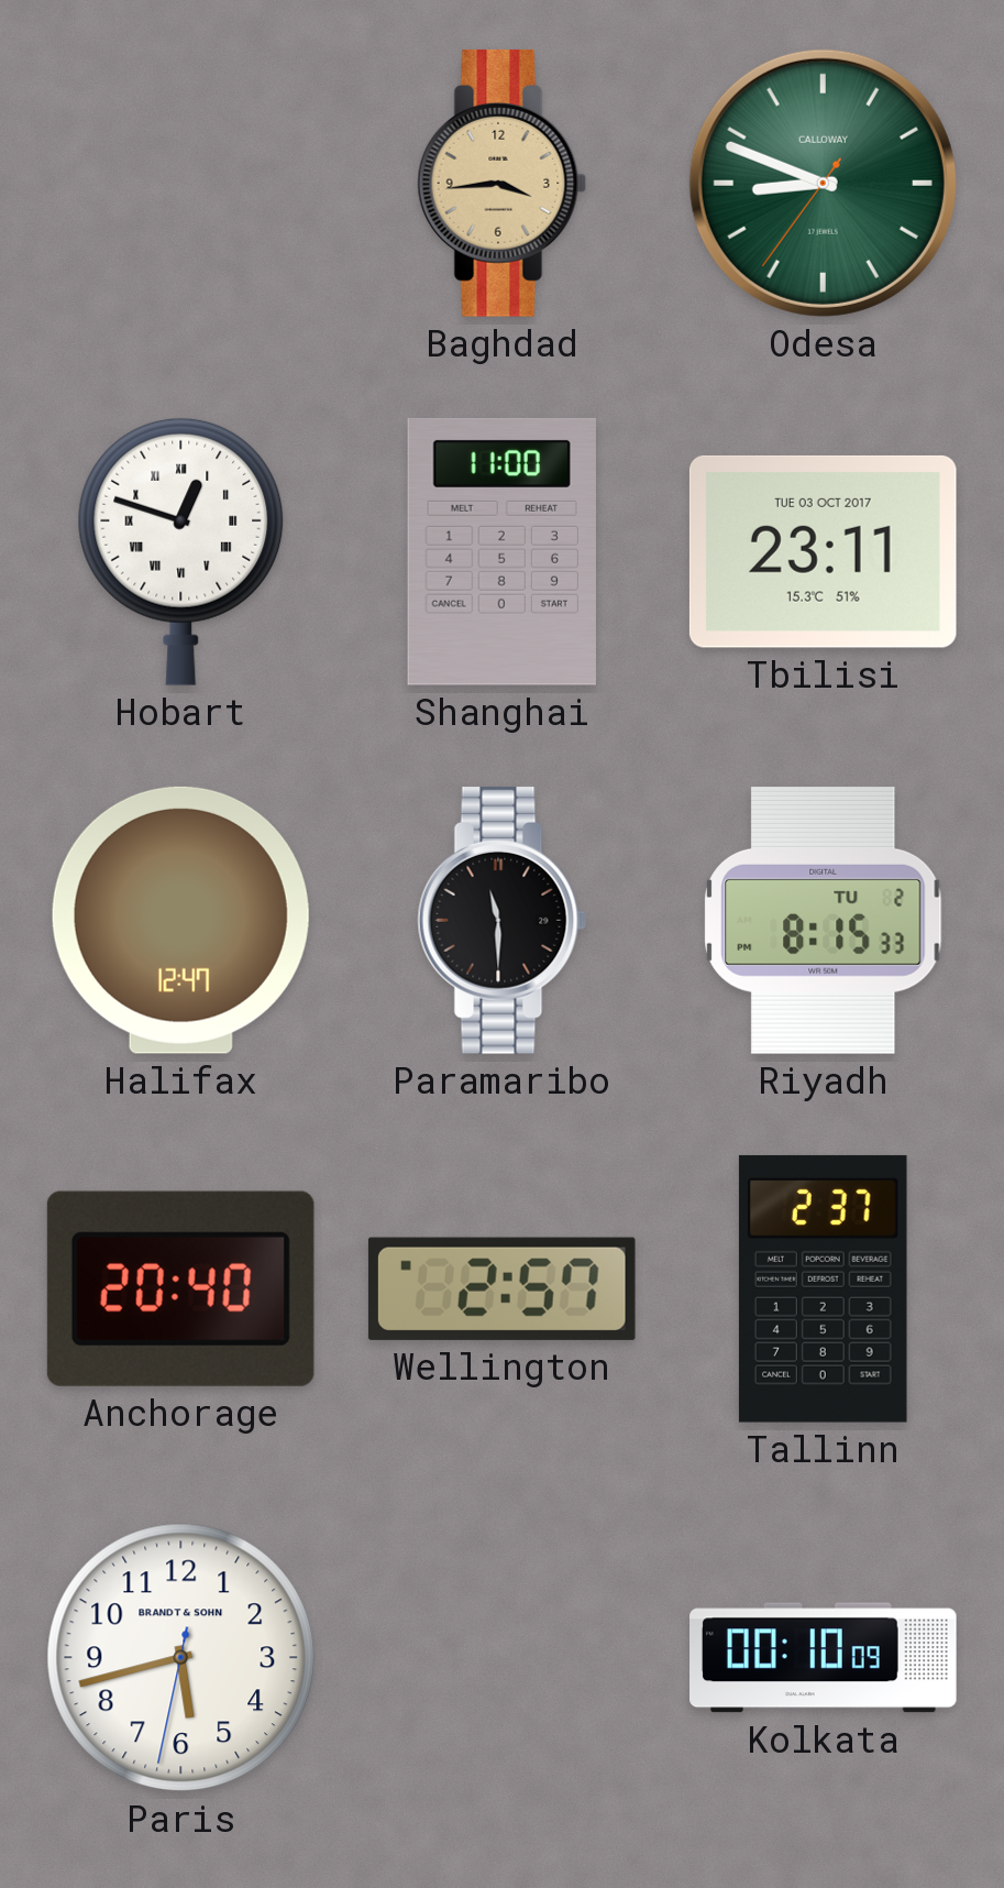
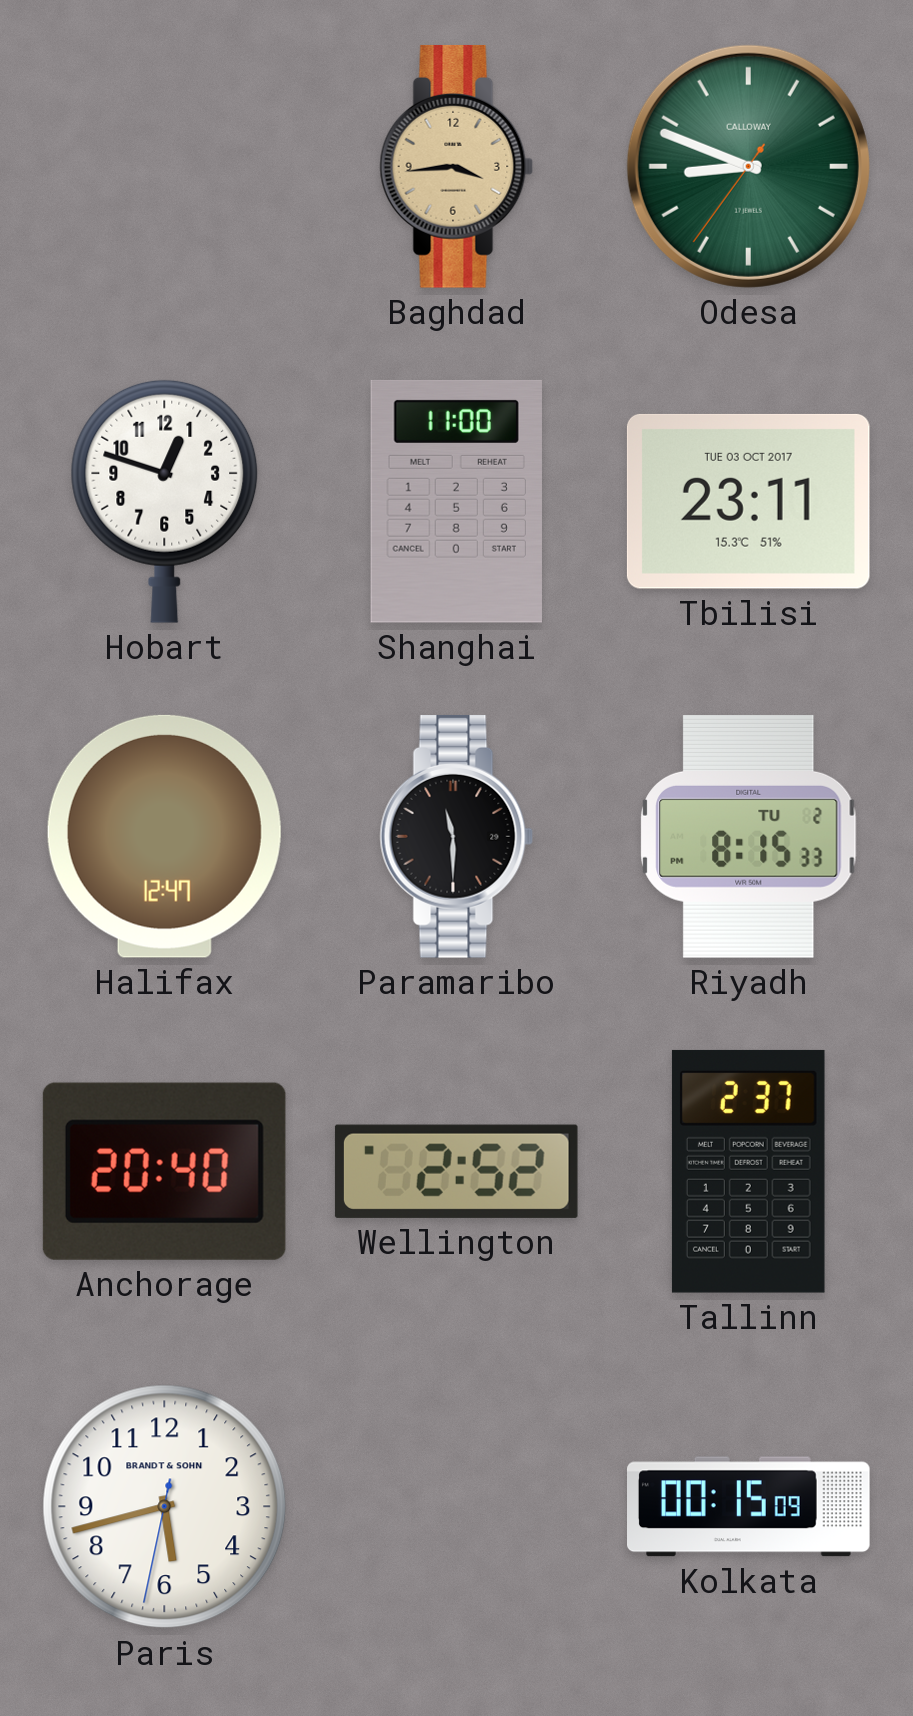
Hobart numerals: Roman -> Arabic
Wellington: 2:57 -> 2:52
Kolkata: 00:10 -> 00:15
